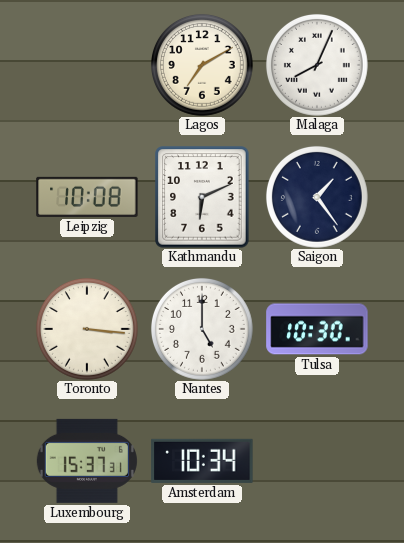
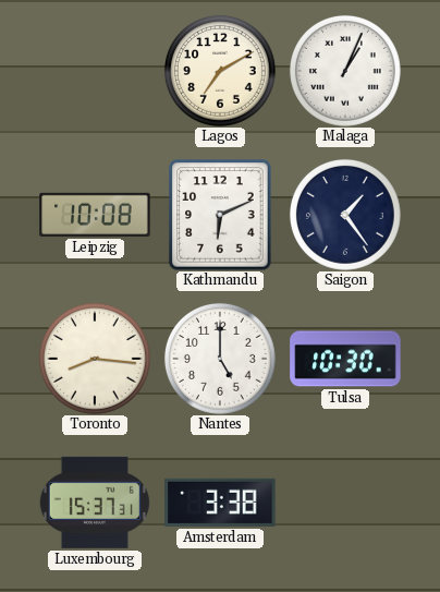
Malaga: 8:04 -> 1:04
Toronto: 3:16 -> 8:16
Amsterdam: 10:34 -> 3:38
